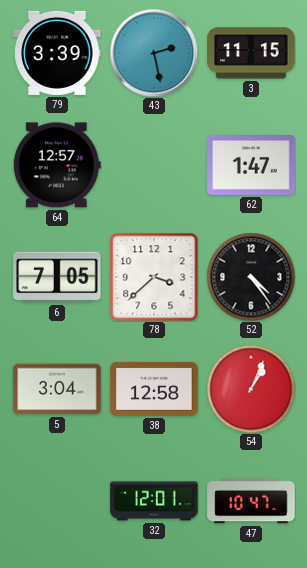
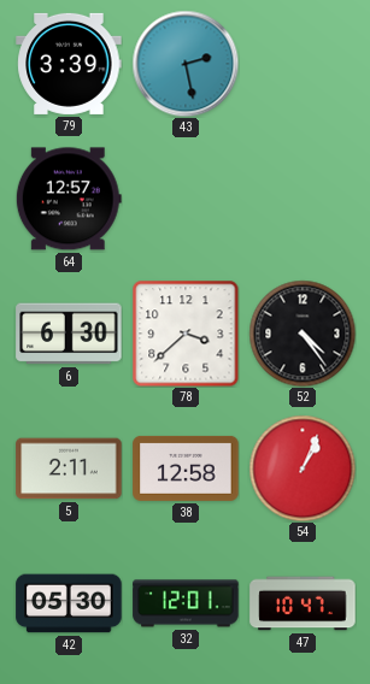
3: 11:15 -> none
62: 1:47 -> none
6: 7:05 -> 6:30
5: 3:04 -> 2:11
42: none -> 05:30
